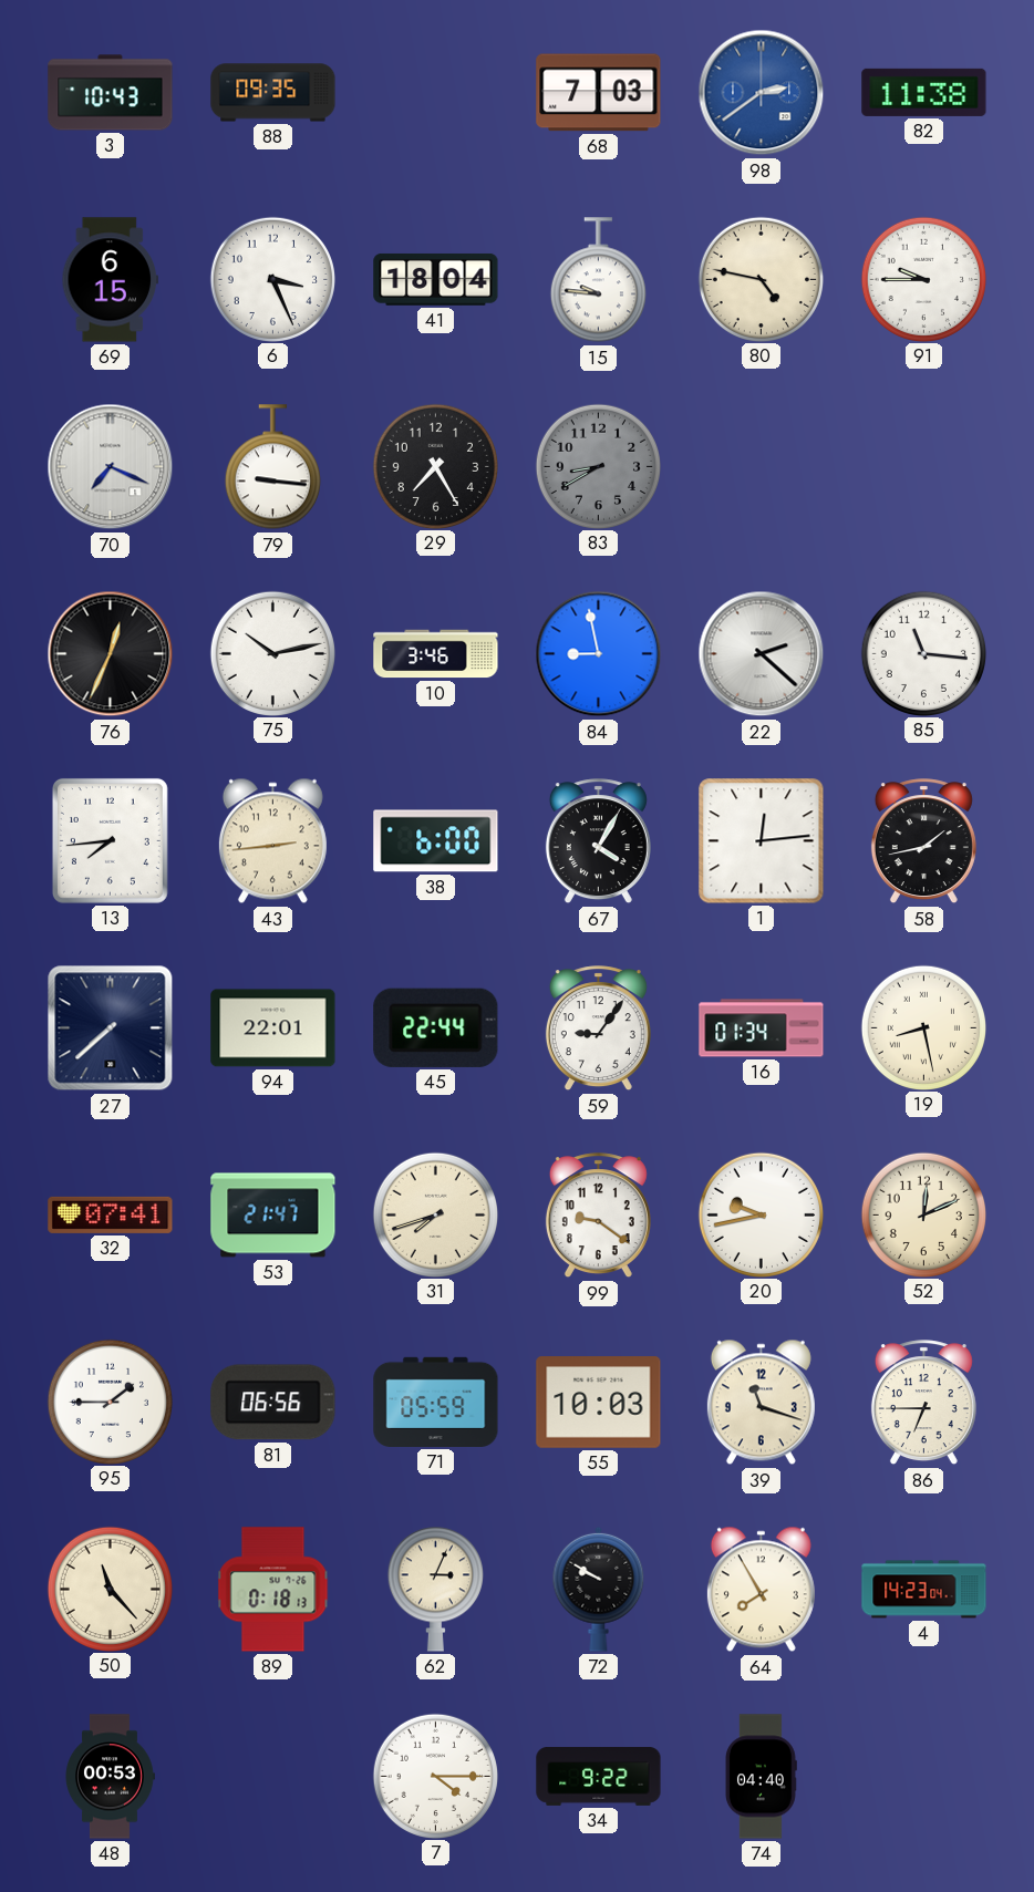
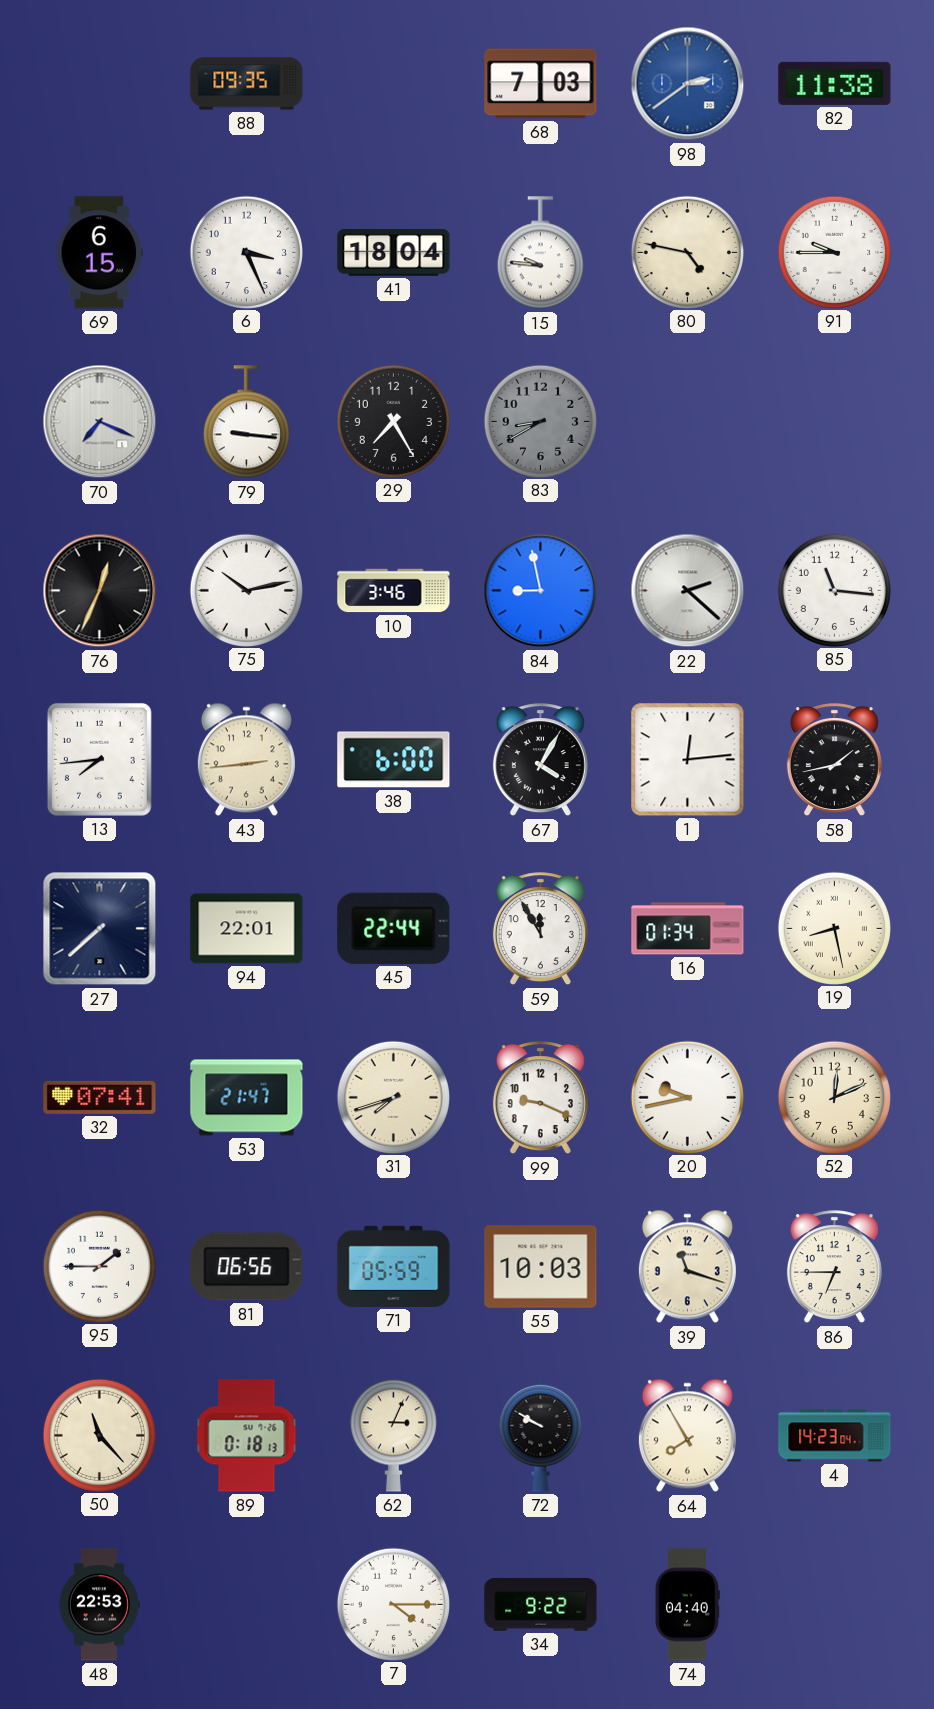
3: 10:43 -> none
59: 9:06 -> 11:55
99: 9:21 -> 9:19
48: 00:53 -> 22:53
